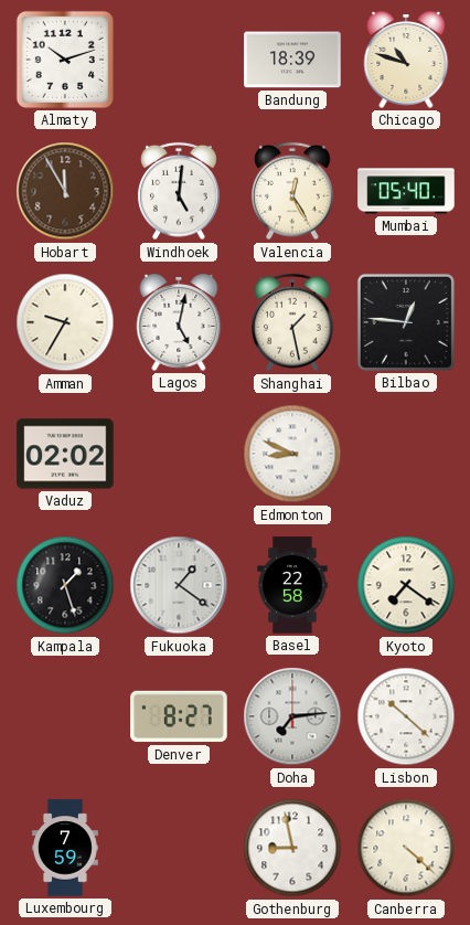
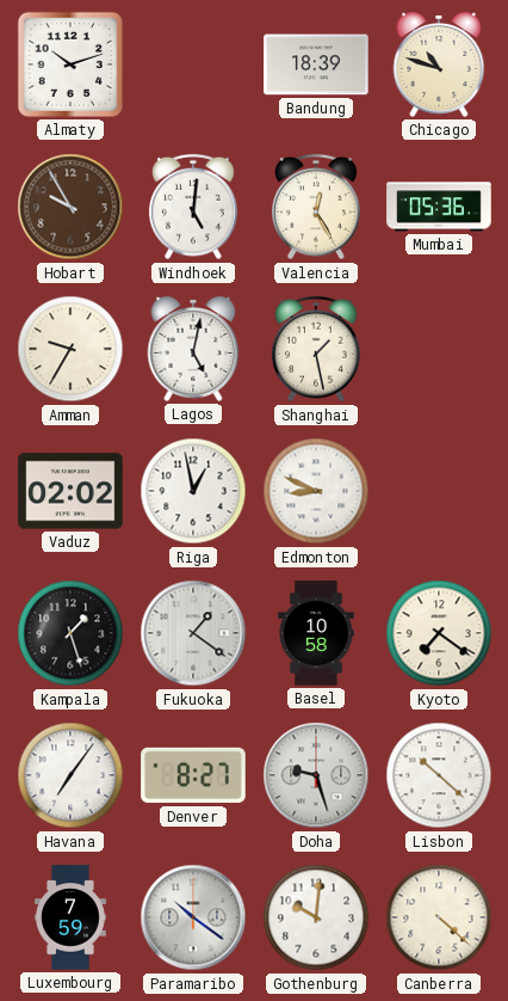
Hobart: 11:55 -> 9:55
Mumbai: 05:40 -> 05:36
Bilbao: 12:46 -> none
Riga: none -> 12:58
Basel: 22:58 -> 10:58
Havana: none -> 7:06
Doha: 7:14 -> 9:27
Paramaribo: none -> 10:21
Gothenburg: 8:58 -> 10:01
